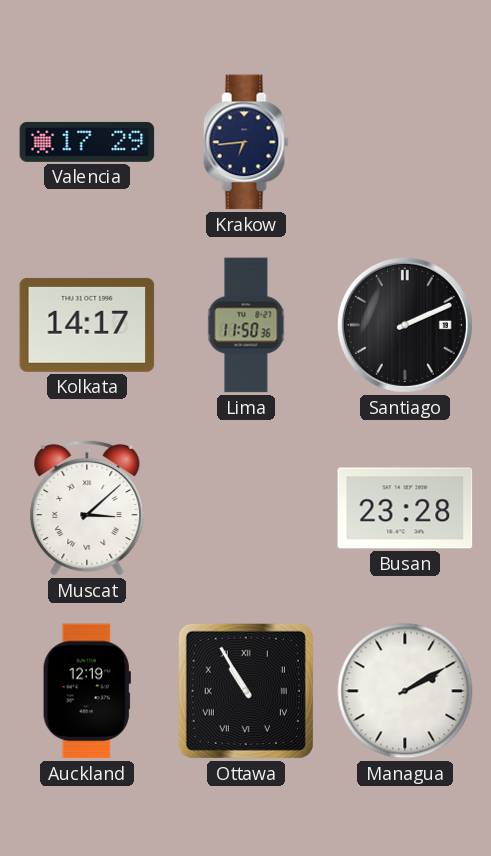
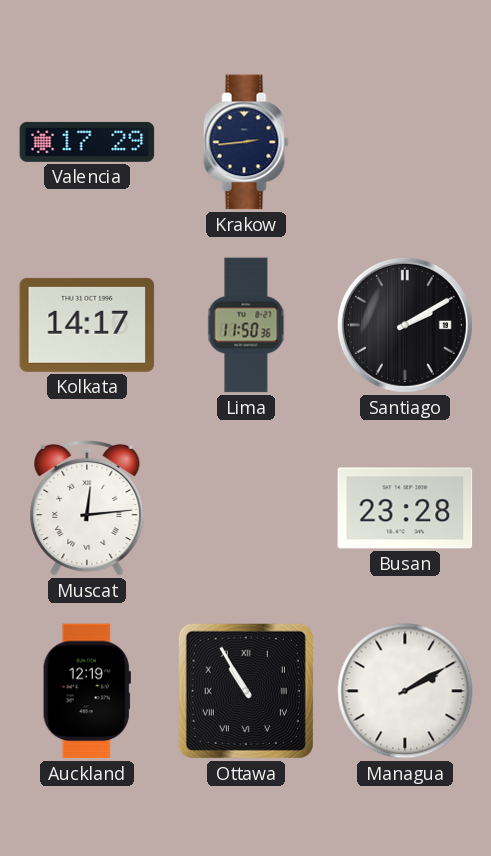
Krakow: 6:44 -> 2:44
Santiago: 2:11 -> 2:10
Muscat: 3:08 -> 12:14
